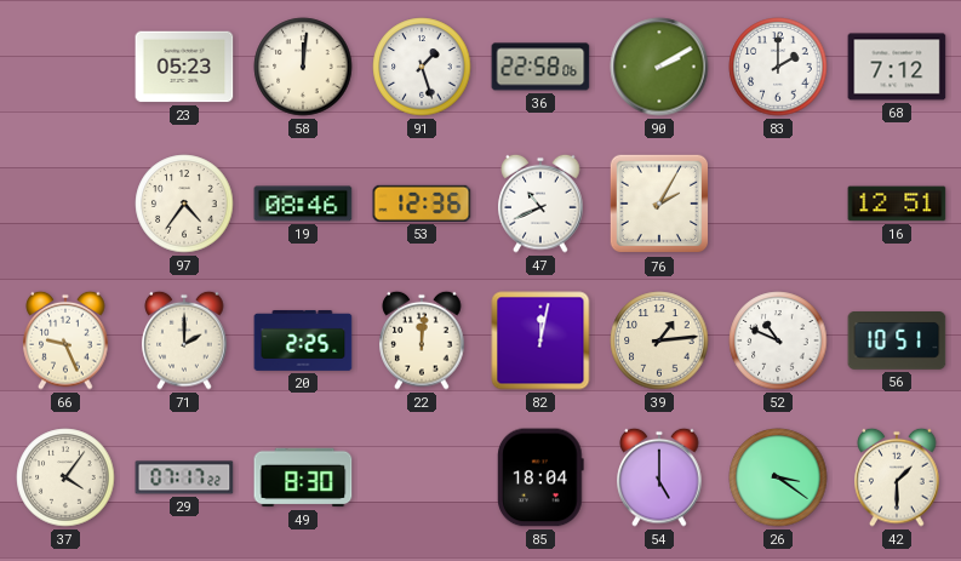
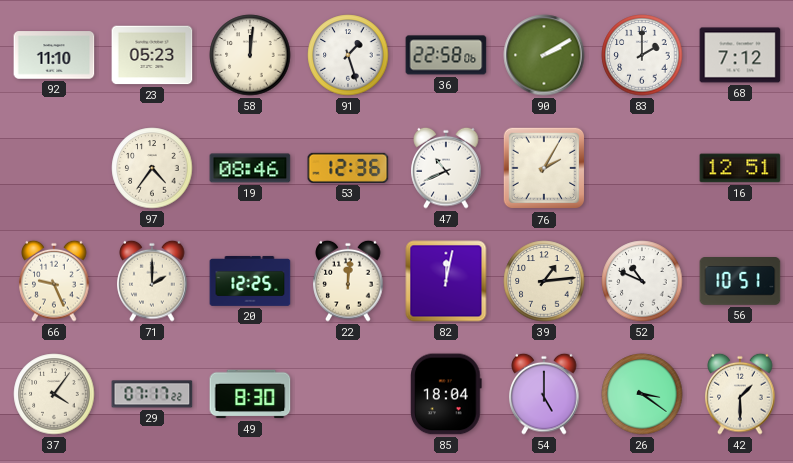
92: none -> 11:10
20: 2:25 -> 12:25
